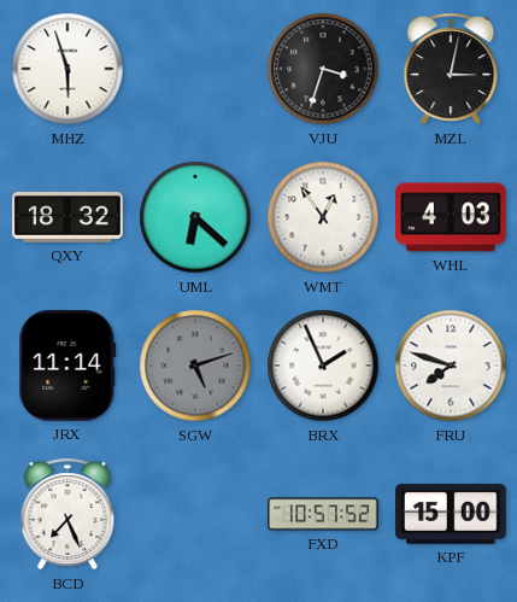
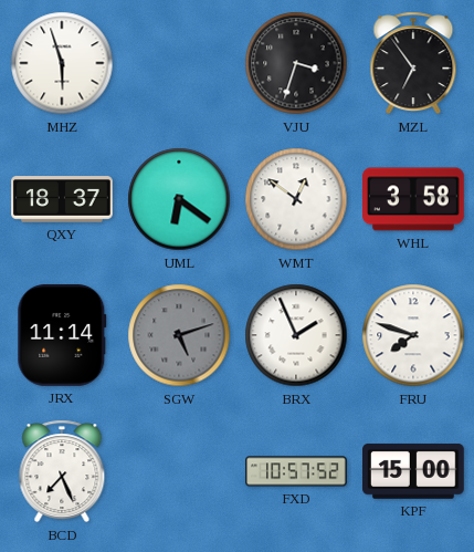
MZL: 3:02 -> 6:54
QXY: 18:32 -> 18:37
UML: 6:22 -> 6:21
WMT: 12:54 -> 12:51
WHL: 4:03 -> 3:58
